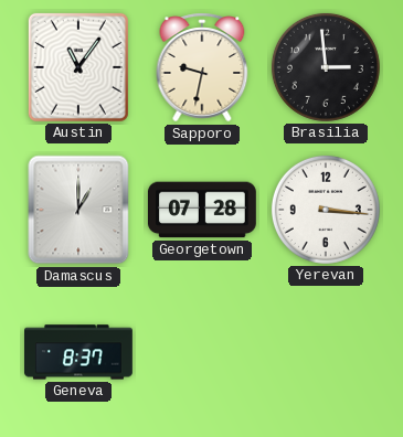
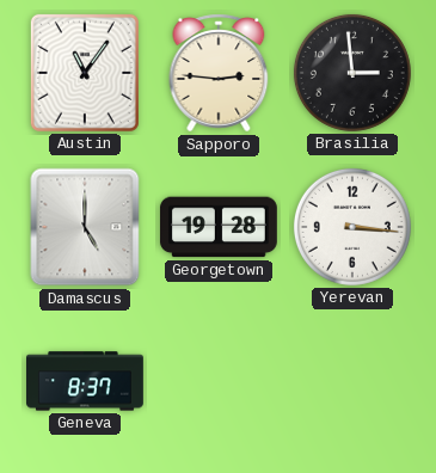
Sapporo: 9:32 -> 2:46
Damascus: 1:00 -> 5:00
Georgetown: 07:28 -> 19:28
